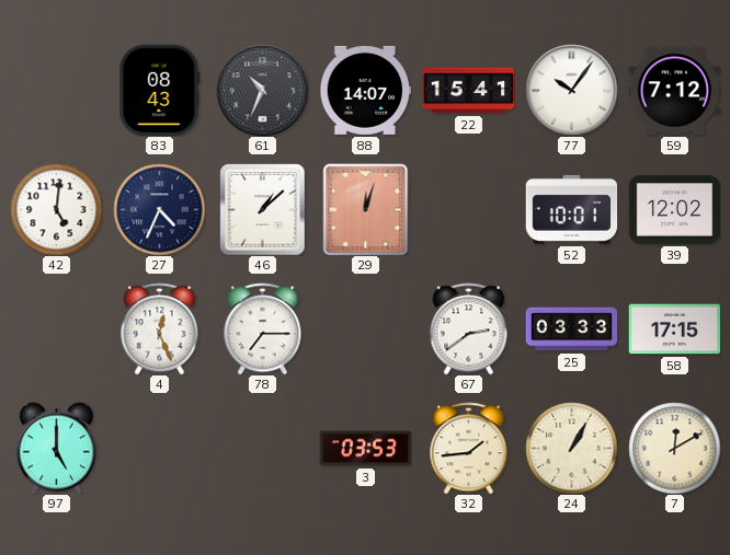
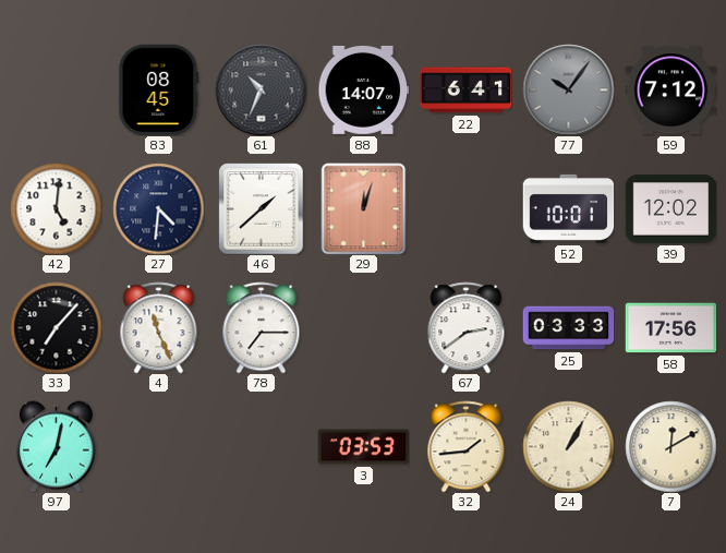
83: 08:43 -> 08:45
22: 15:41 -> 6:41
77 dial: white -> grey
27: 4:34 -> 4:31
46: 1:08 -> 1:38
33: none -> 7:07
4: 12:26 -> 11:26
58: 17:15 -> 17:56
97: 5:00 -> 7:02
